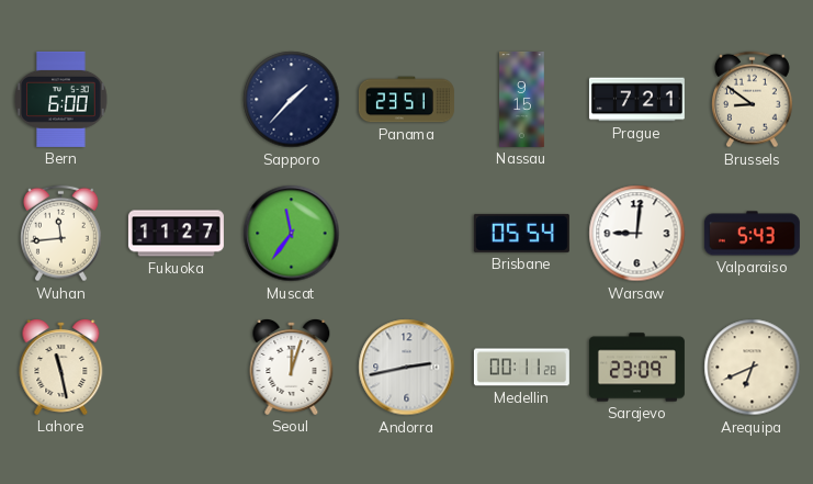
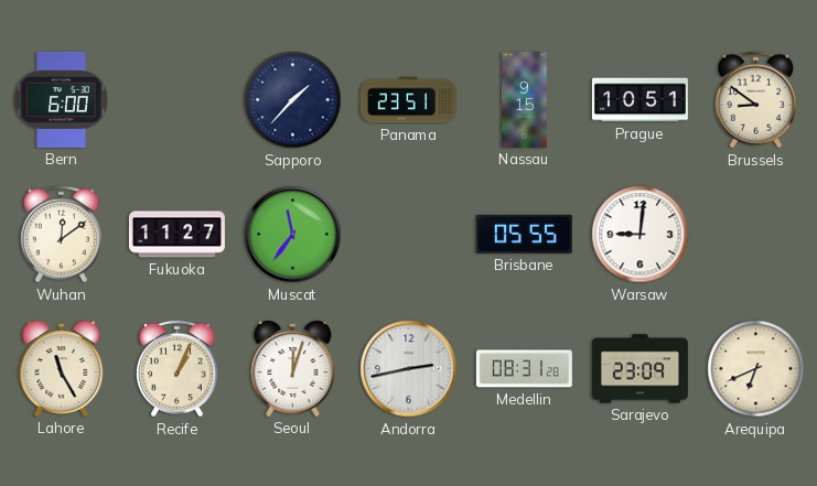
Prague: 7:21 -> 10:51
Wuhan: 11:44 -> 12:09
Brisbane: 05:54 -> 05:55
Valparaiso: 5:43 -> none
Lahore: 11:28 -> 11:25
Recife: none -> 1:04
Medellin: 00:11 -> 08:31
